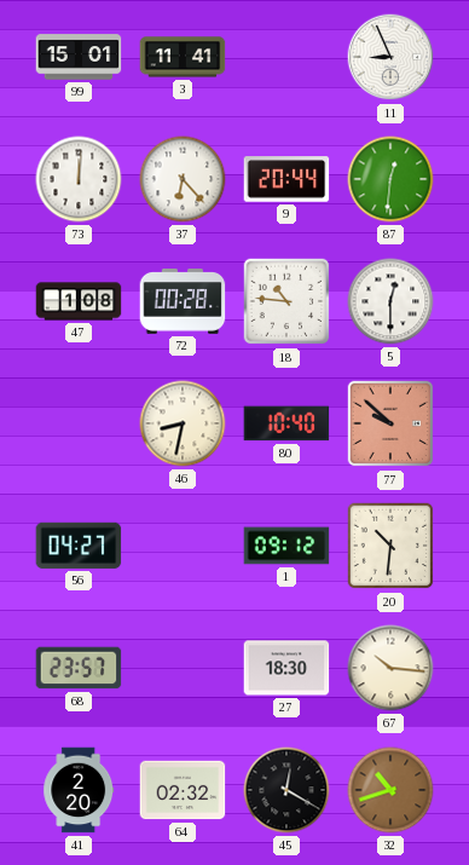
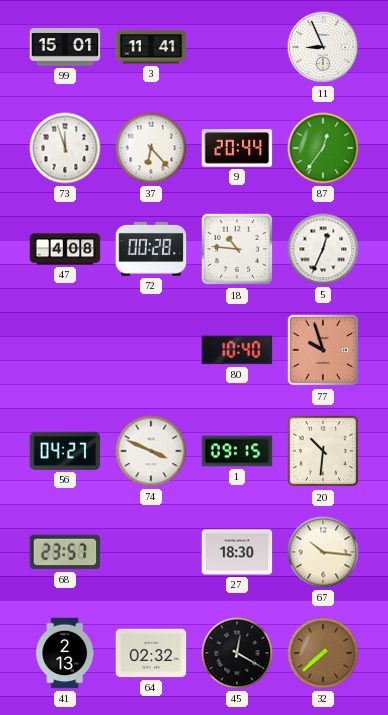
73: 12:01 -> 11:57
87: 12:31 -> 12:36
47: 1:08 -> 4:08
5: 12:30 -> 12:34
46: 8:32 -> none
77: 9:52 -> 9:57
74: none -> 3:49
1: 09:12 -> 09:15
41: 2:20 -> 2:13
32: 10:42 -> 7:38
